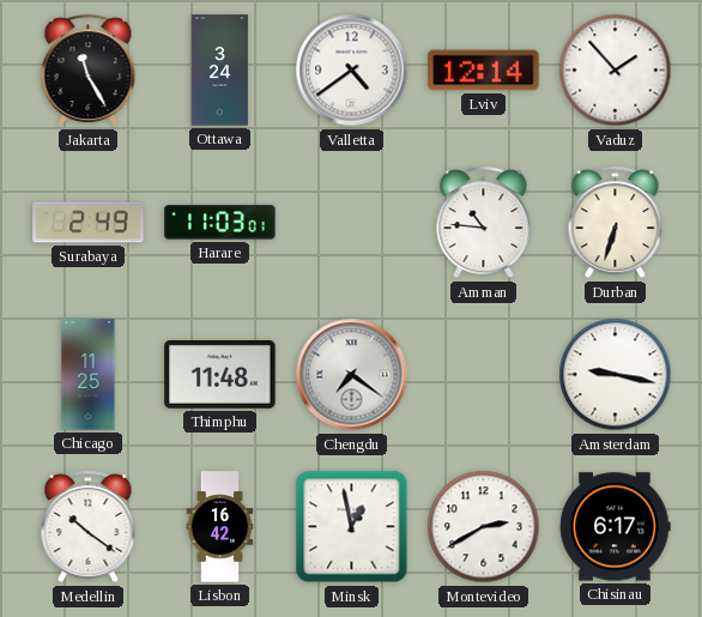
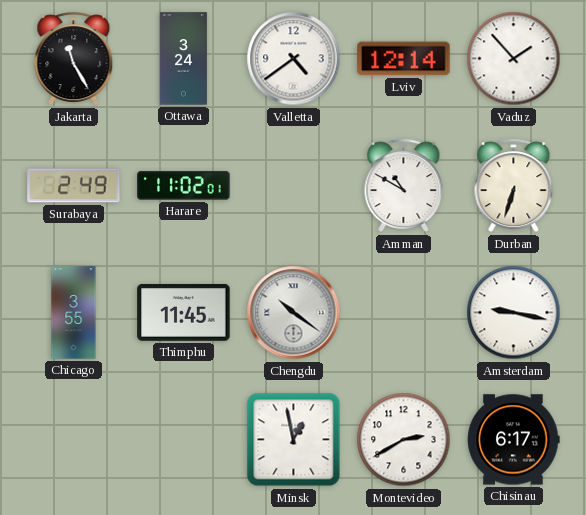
Harare: 11:03 -> 11:02
Amman: 10:46 -> 10:50
Chicago: 11:25 -> 3:55
Thimphu: 11:48 -> 11:45
Chengdu: 7:21 -> 10:21
Medellin: 10:21 -> none
Lisbon: 16:42 -> none
